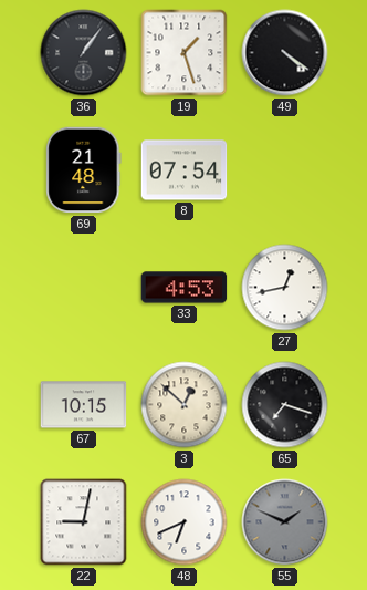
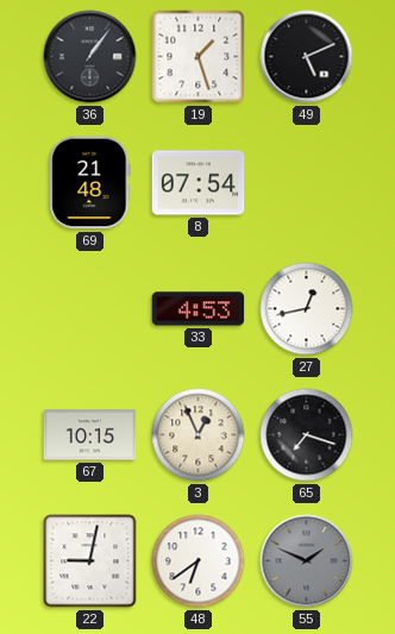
49: 4:21 -> 5:11
3: 12:52 -> 12:56
48: 6:41 -> 6:39
